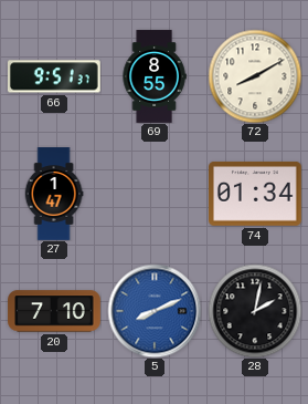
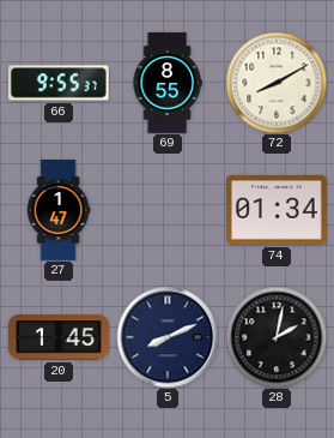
66: 9:51 -> 9:55
20: 7:10 -> 1:45
5 dial: blue -> navy
